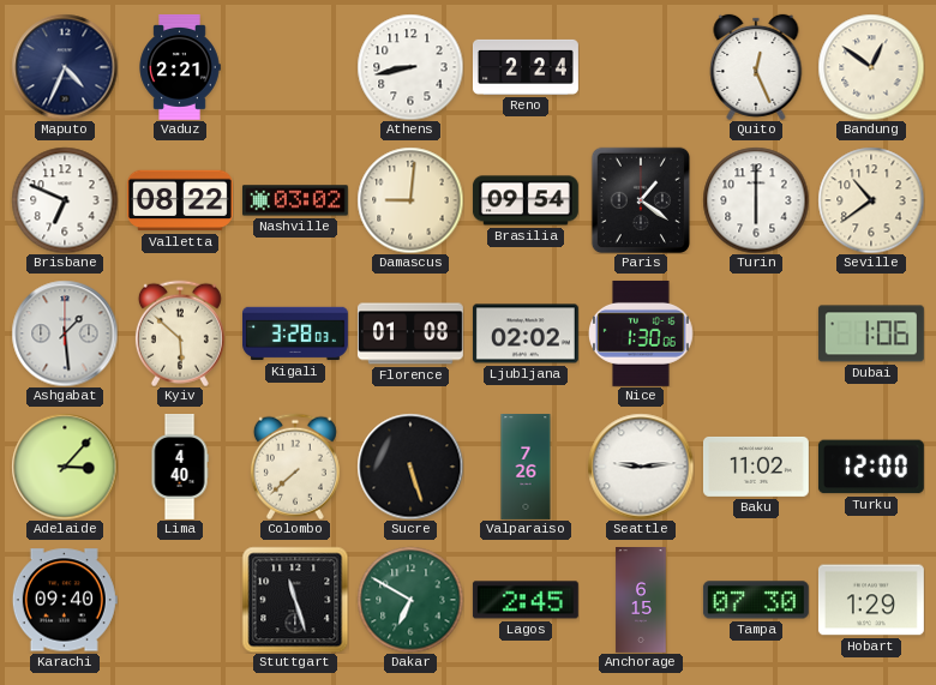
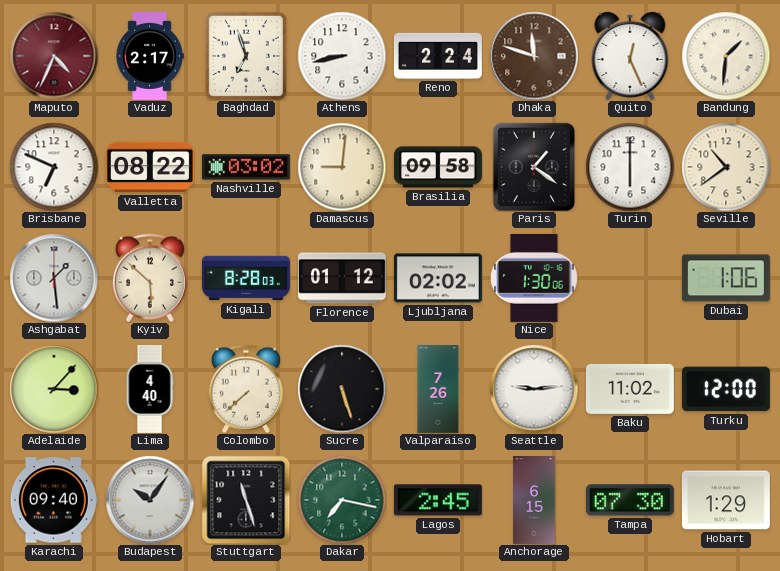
Maputo dial: navy -> burgundy
Vaduz: 2:21 -> 2:17
Baghdad: none -> 6:57
Dhaka: none -> 11:48
Bandung: 12:51 -> 1:31
Brasilia: 09:54 -> 09:58
Kigali: 3:28 -> 8:28
Florence: 01:08 -> 01:12
Budapest: none -> 10:06
Dakar: 6:50 -> 7:17
